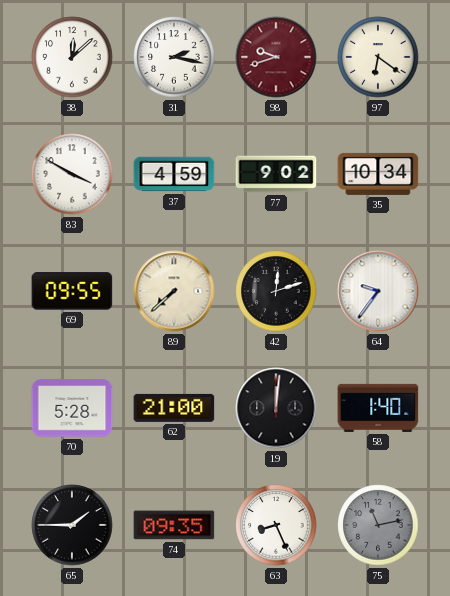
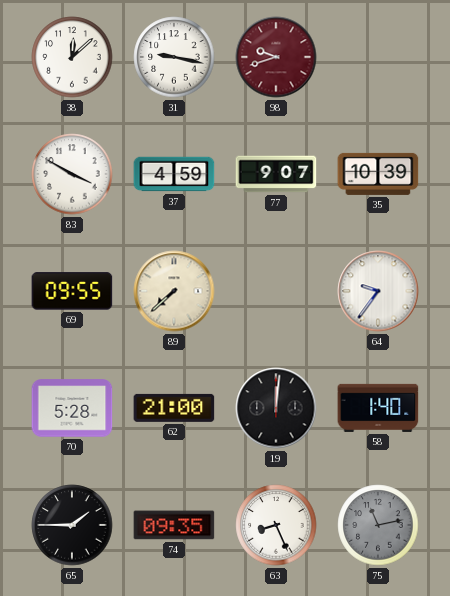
31: 2:17 -> 9:17
97: 6:21 -> none
77: 9:02 -> 9:07
35: 10:34 -> 10:39
42: 12:12 -> none
